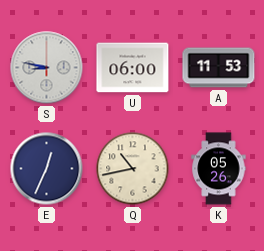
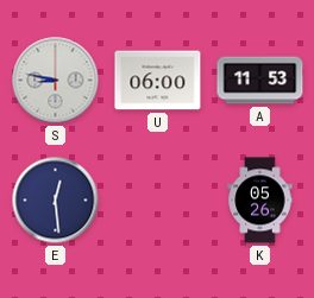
E: 12:34 -> 12:29
Q: 10:43 -> none
